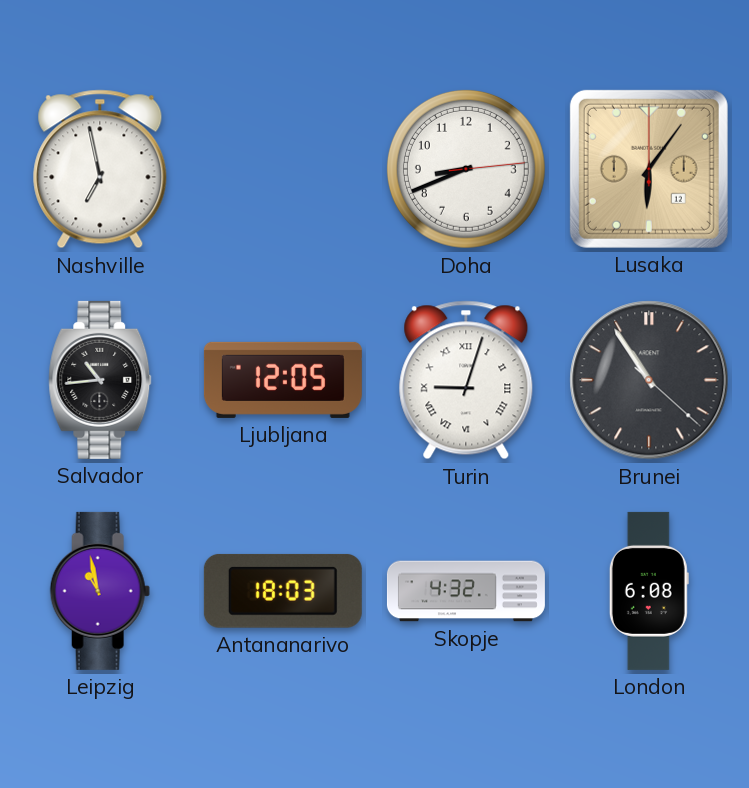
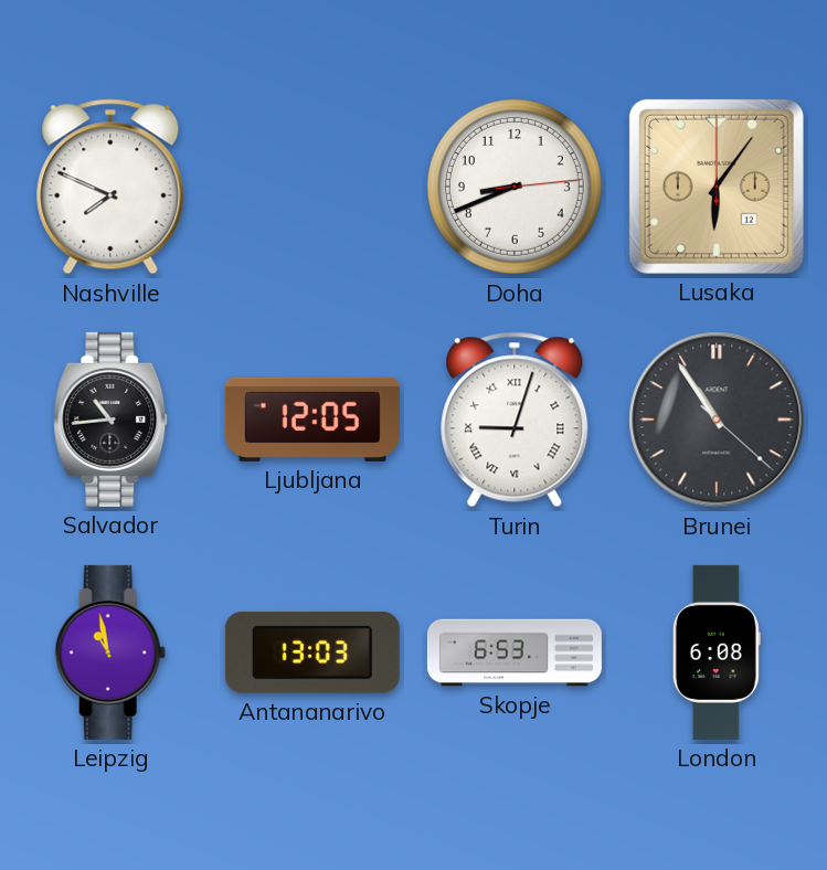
Nashville: 6:58 -> 7:49
Antananarivo: 18:03 -> 13:03
Skopje: 4:32 -> 6:53
